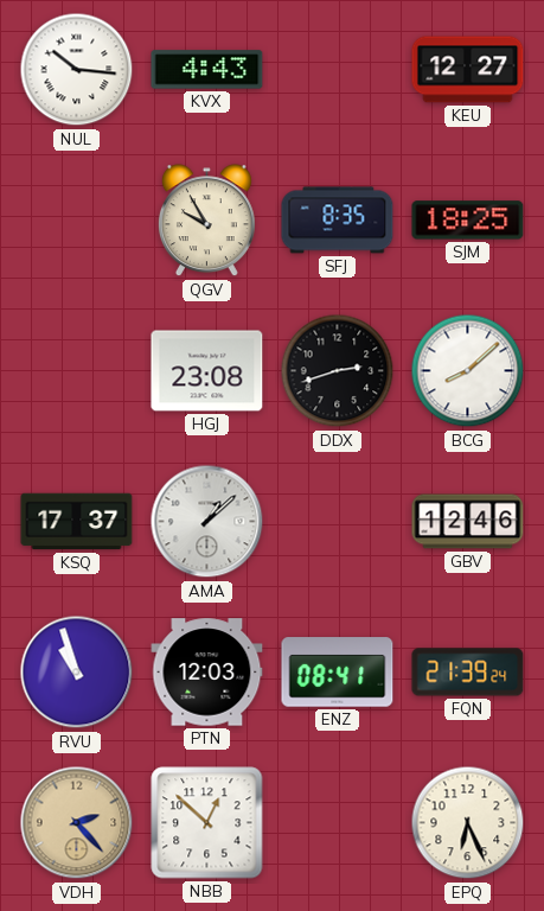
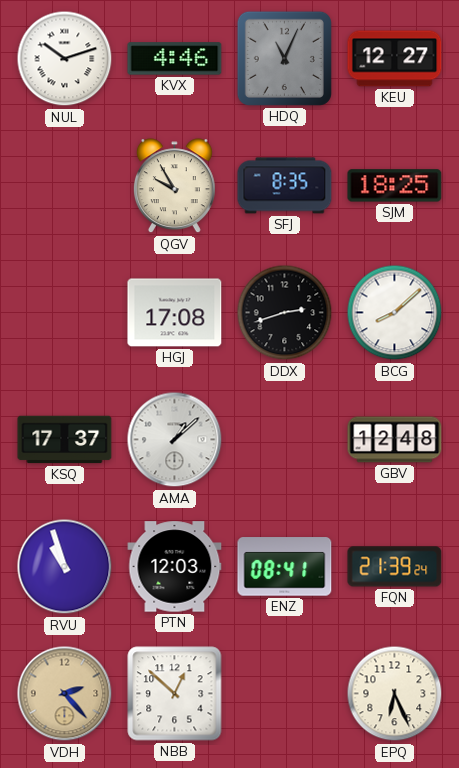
NUL: 10:16 -> 10:12
KVX: 4:43 -> 4:46
HDQ: none -> 11:04
HGJ: 23:08 -> 17:08
GBV: 12:46 -> 12:48
